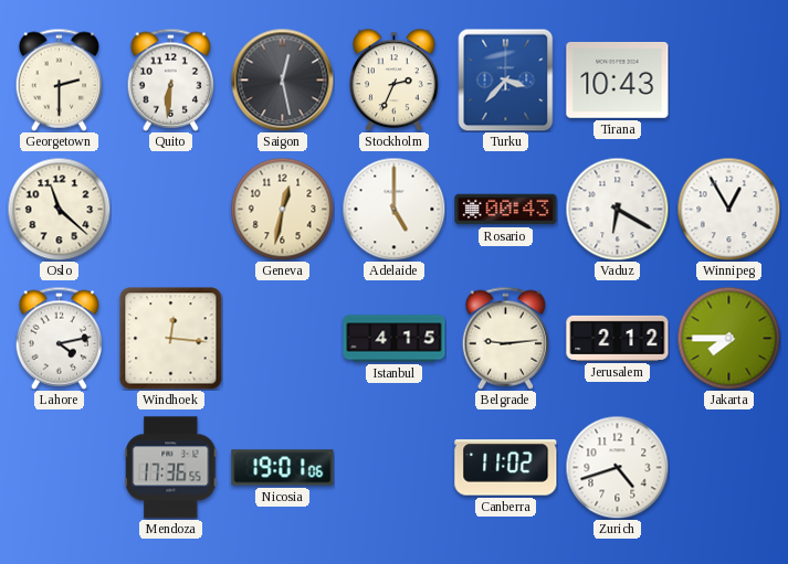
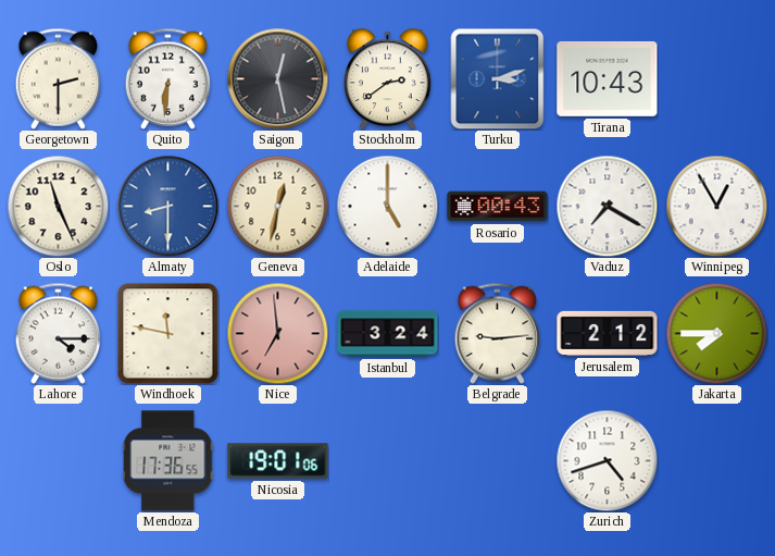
Stockholm: 2:34 -> 2:39
Turku: 3:37 -> 3:12
Oslo: 11:22 -> 11:26
Almaty: none -> 8:30
Vaduz: 6:20 -> 7:20
Lahore: 4:13 -> 4:15
Windhoek: 12:16 -> 11:47
Nice: none -> 6:59
Istanbul: 4:15 -> 3:24
Canberra: 11:02 -> none
